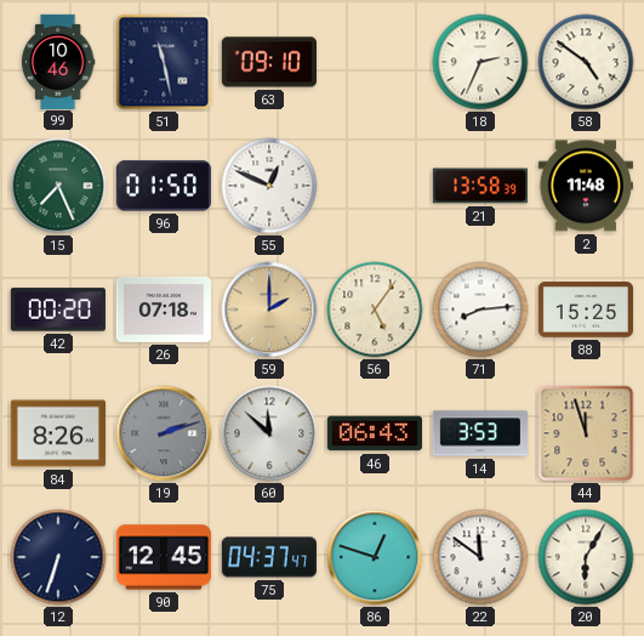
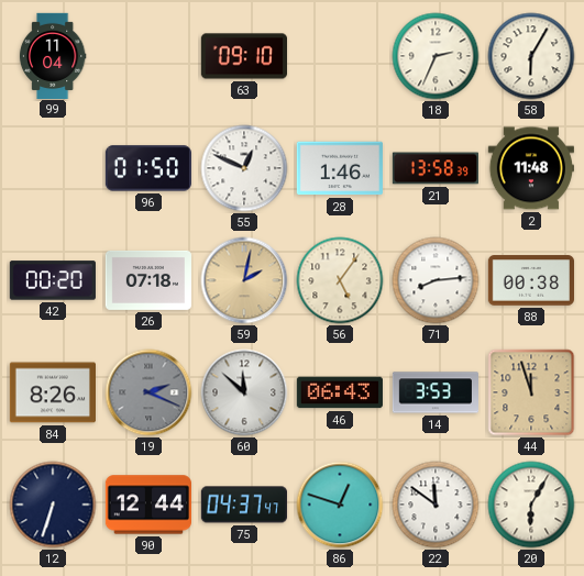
99: 10:46 -> 11:04
51: 11:28 -> none
58: 4:51 -> 6:05
15: 7:26 -> none
28: none -> 1:46
59: 2:00 -> 2:02
88: 15:25 -> 00:38
19: 2:12 -> 2:19
90: 12:45 -> 12:44
